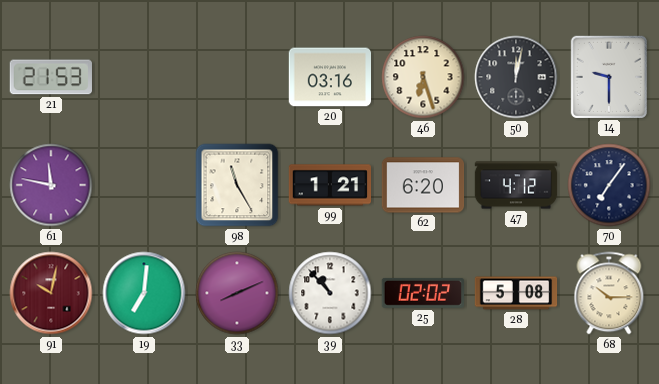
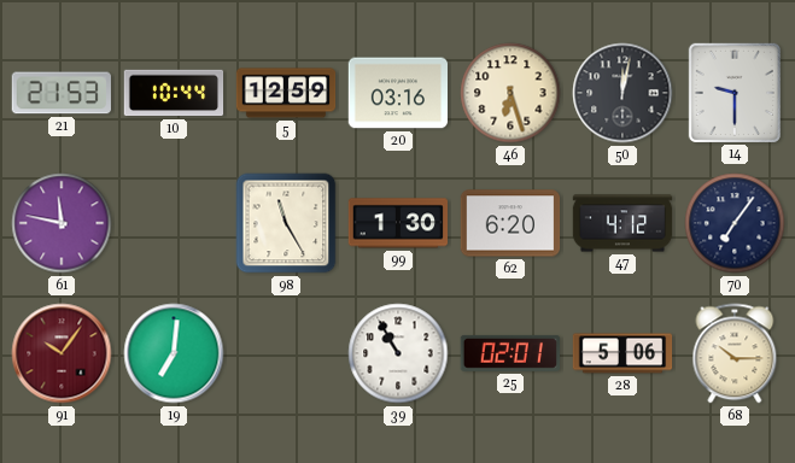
10: none -> 10:44
5: none -> 12:59
99: 1:21 -> 1:30
91: 10:02 -> 10:06
33: 8:11 -> none
39: 10:53 -> 10:55
25: 02:02 -> 02:01
28: 5:08 -> 5:06
